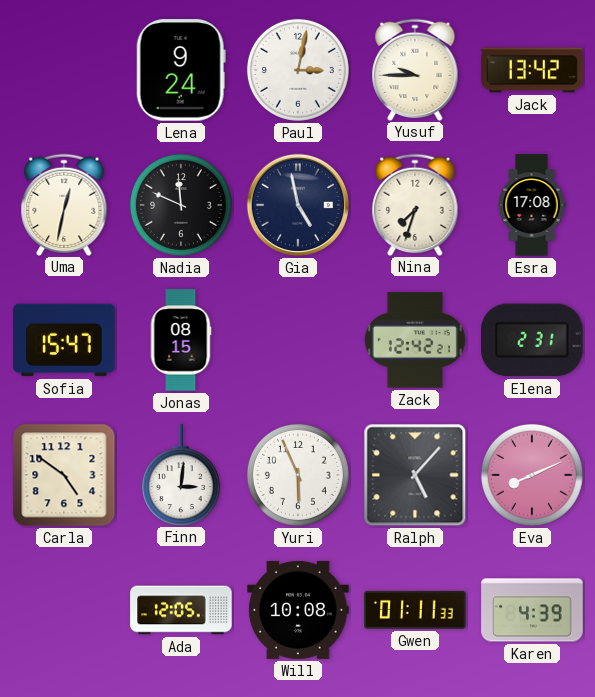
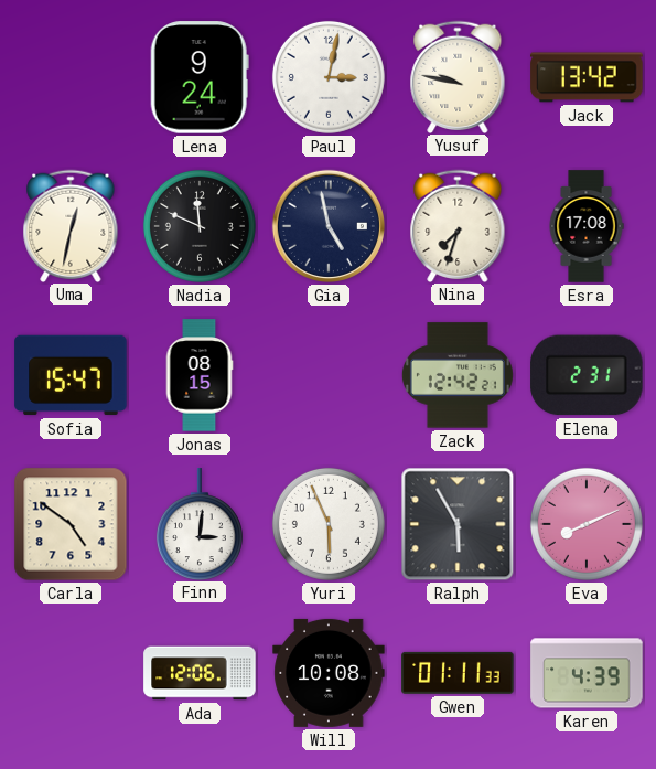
Yusuf: 9:45 -> 9:47
Ralph: 5:07 -> 5:55
Ada: 12:05 -> 12:06
